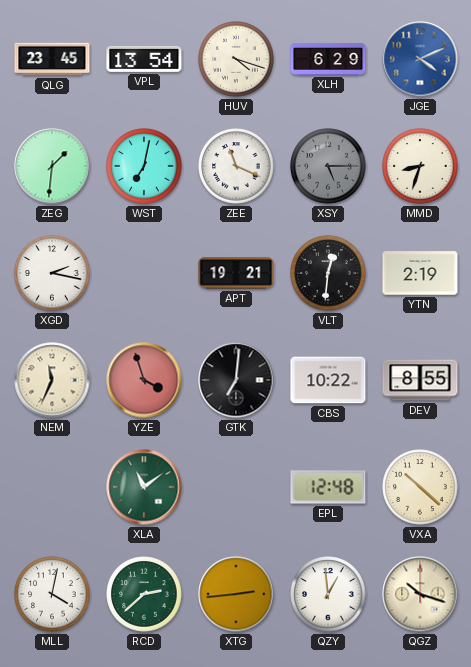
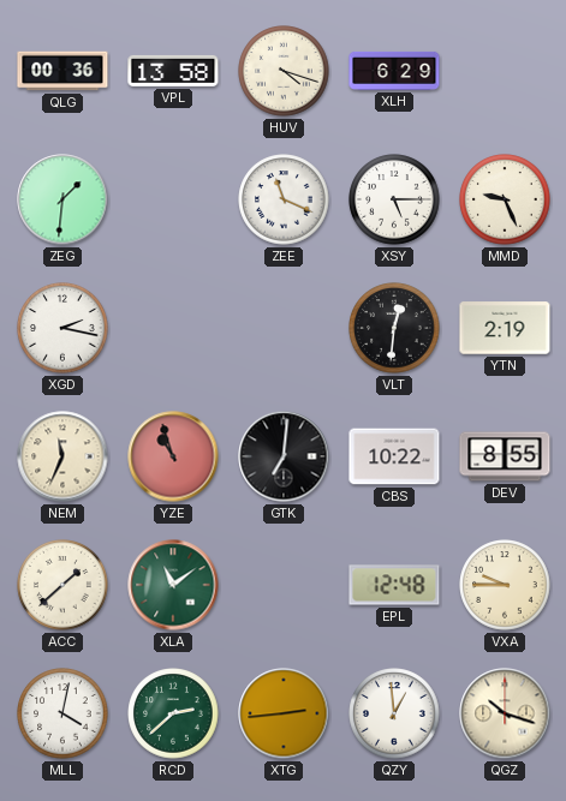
QLG: 23:45 -> 00:36
VPL: 13:54 -> 13:58
JGE: 4:11 -> none
WST: 7:02 -> none
XSY dial: grey -> white
MMD: 8:33 -> 9:26
APT: 19:21 -> none
YZE: 3:57 -> 10:57
ACC: none -> 1:38
VXA: 10:22 -> 9:45
